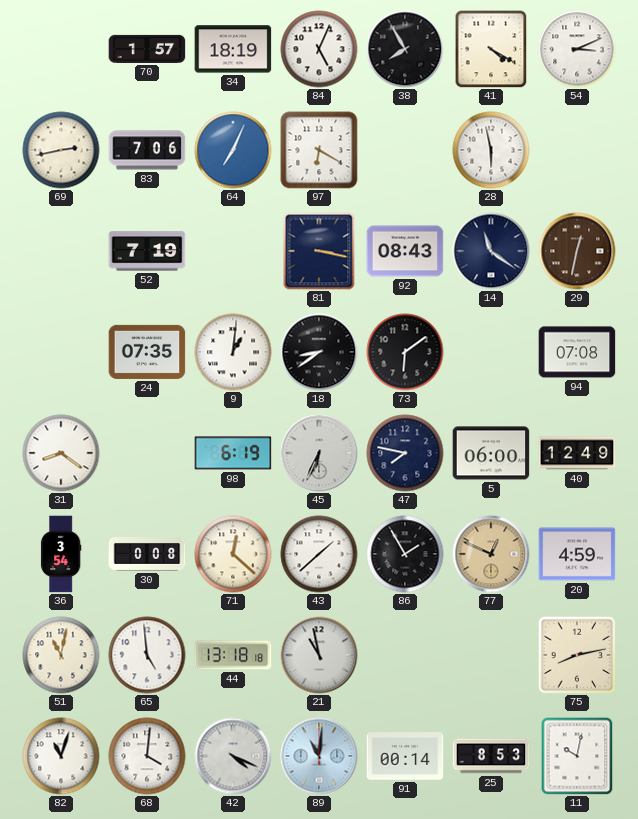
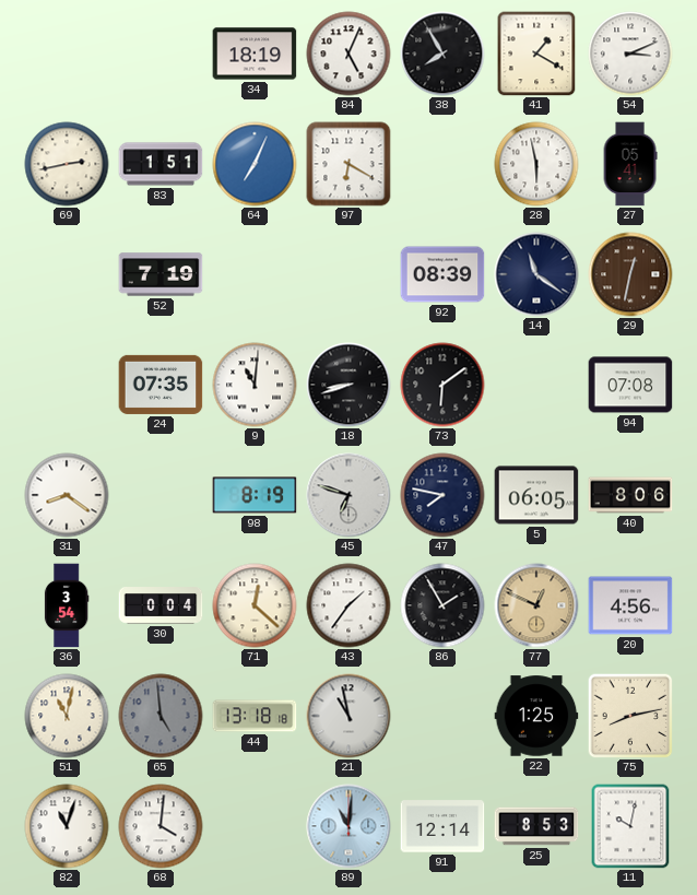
70: 1:57 -> none
41: 4:20 -> 1:20
83: 7:06 -> 1:51
27: none -> 05:41
81: 3:17 -> none
92: 08:43 -> 08:39
9: 1:01 -> 11:01
18: 8:39 -> 8:42
98: 6:19 -> 8:19
45: 6:34 -> 6:48
5: 06:00 -> 06:05
40: 12:49 -> 8:06
30: 0:08 -> 0:04
43: 1:38 -> 1:36
20: 4:59 -> 4:56
65 dial: white -> grey
22: none -> 1:25
42: 4:19 -> none
91: 00:14 -> 12:14
